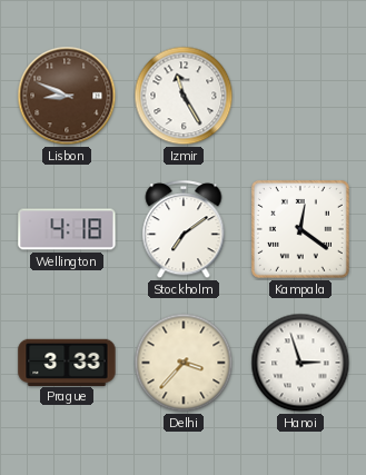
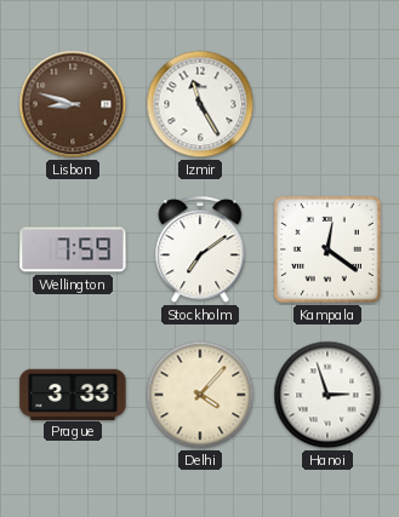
Lisbon: 8:49 -> 8:48
Wellington: 4:18 -> 7:59
Delhi: 3:37 -> 4:07
